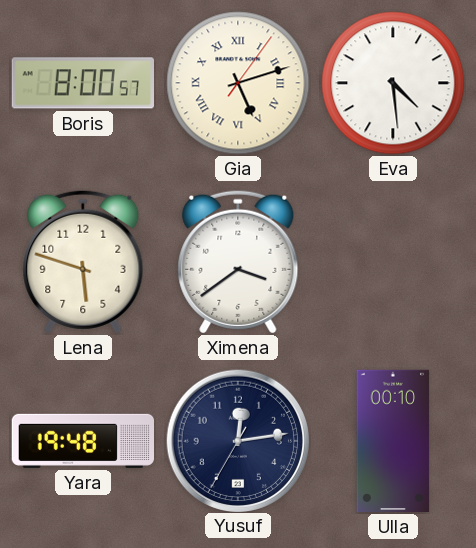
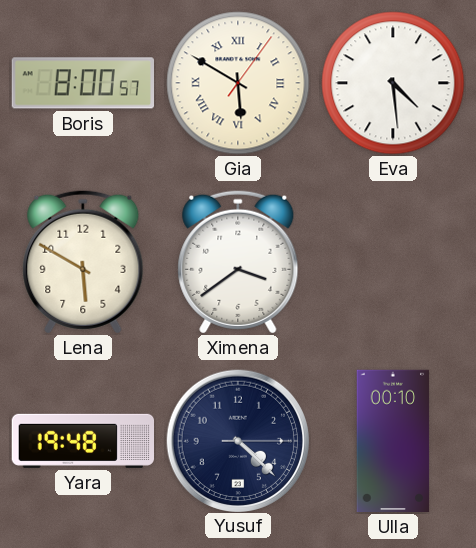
Gia: 5:12 -> 5:50
Lena: 5:48 -> 5:50
Yusuf: 12:13 -> 4:22
